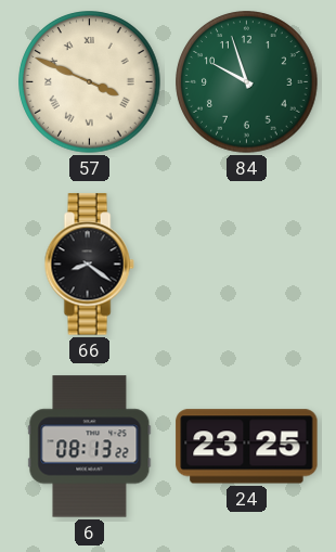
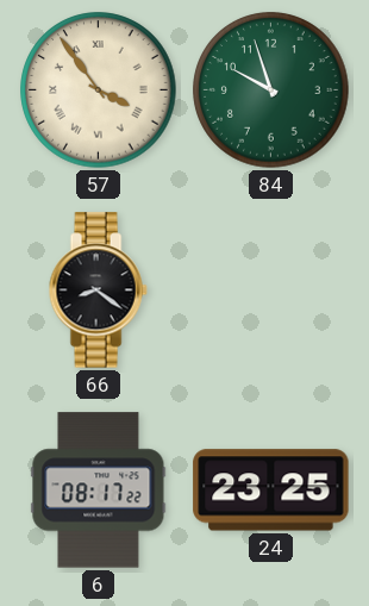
57: 3:49 -> 3:54
6: 08:13 -> 08:17
